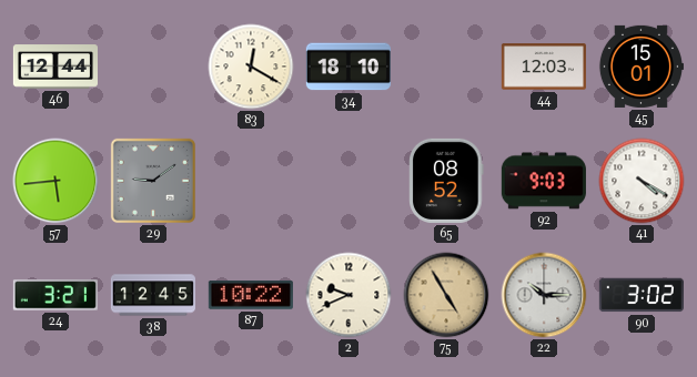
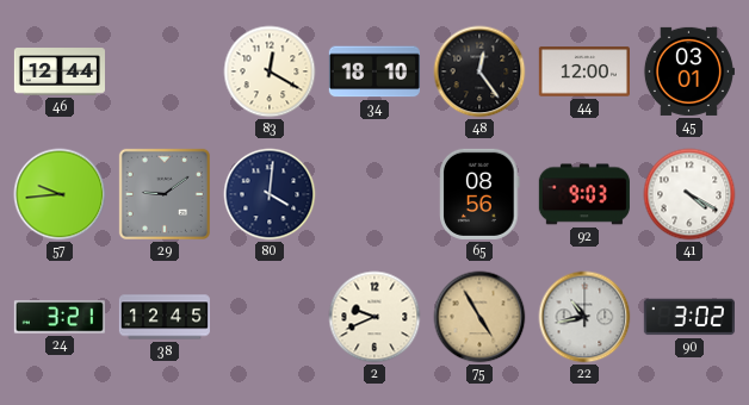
48: none -> 12:24
44: 12:03 -> 12:00
45: 15:01 -> 03:01
57: 5:44 -> 9:44
80: none -> 4:01
65: 08:52 -> 08:56
87: 10:22 -> none
22: 10:15 -> 10:43
